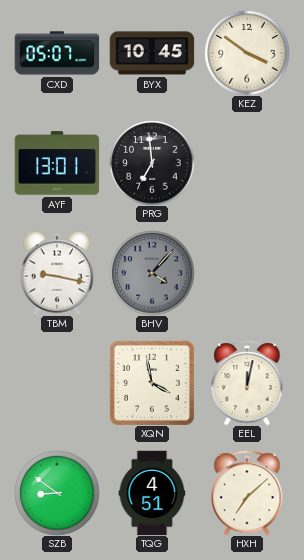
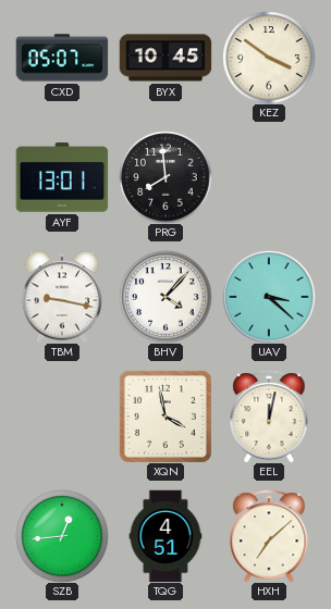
PRG: 6:59 -> 7:59
BHV dial: grey -> white
UAV: none -> 3:22
SZB: 8:51 -> 12:44
